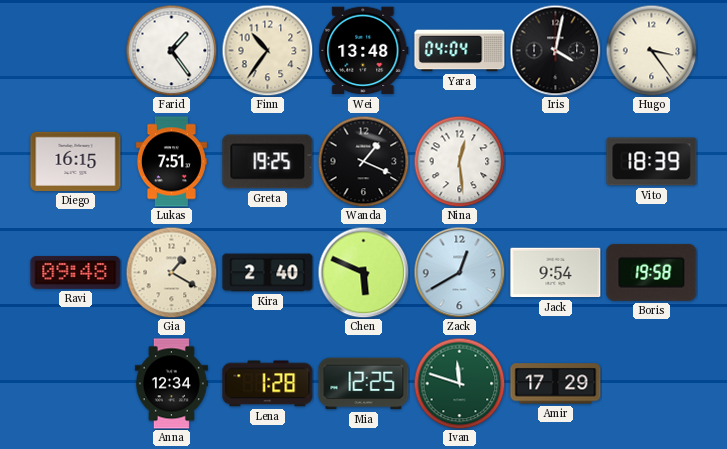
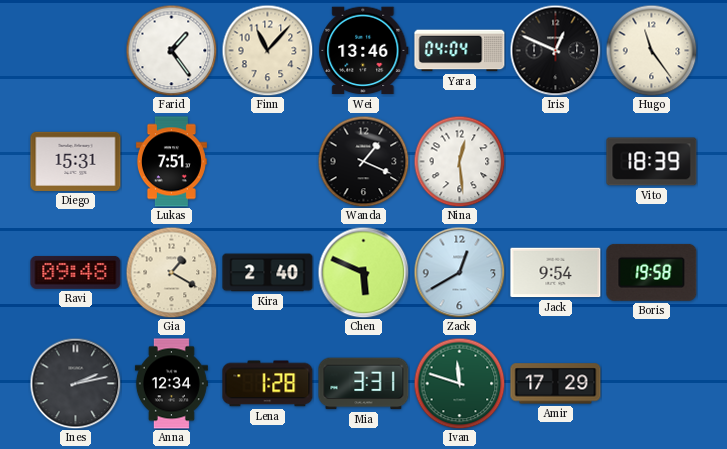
Finn: 10:36 -> 11:07
Wei: 13:48 -> 13:46
Iris: 4:02 -> 12:49
Hugo: 3:24 -> 11:24
Diego: 16:15 -> 15:31
Greta: 19:25 -> none
Ines: none -> 2:13
Mia: 12:25 -> 3:31
